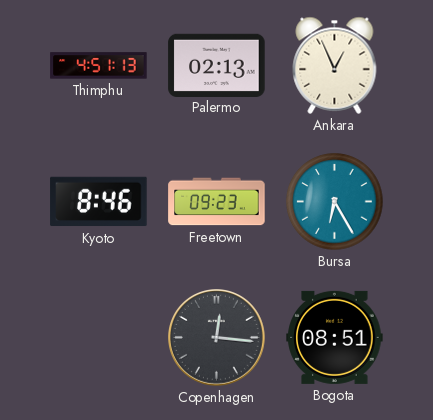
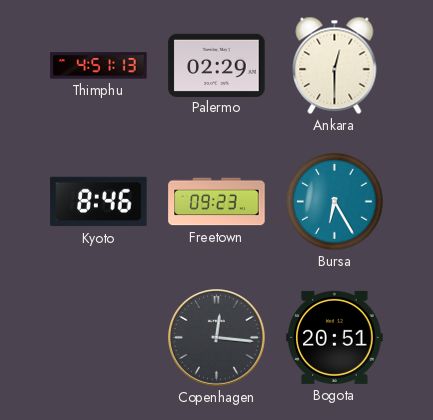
Palermo: 02:13 -> 02:29
Ankara: 12:56 -> 12:30
Bogota: 08:51 -> 20:51
